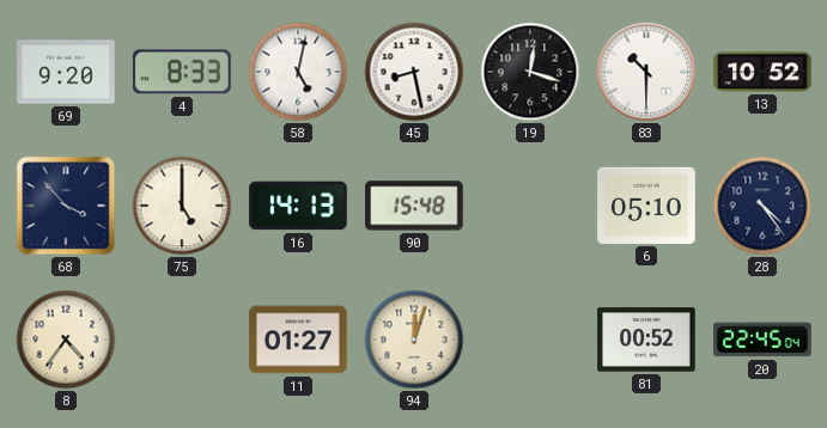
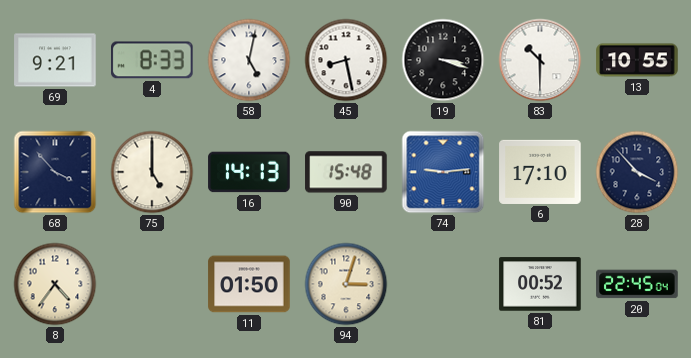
69: 9:20 -> 9:21
19: 12:18 -> 3:18
13: 10:52 -> 10:55
74: none -> 9:14
6: 05:10 -> 17:10
28: 4:24 -> 3:53
11: 01:27 -> 01:50
94: 12:03 -> 3:03
